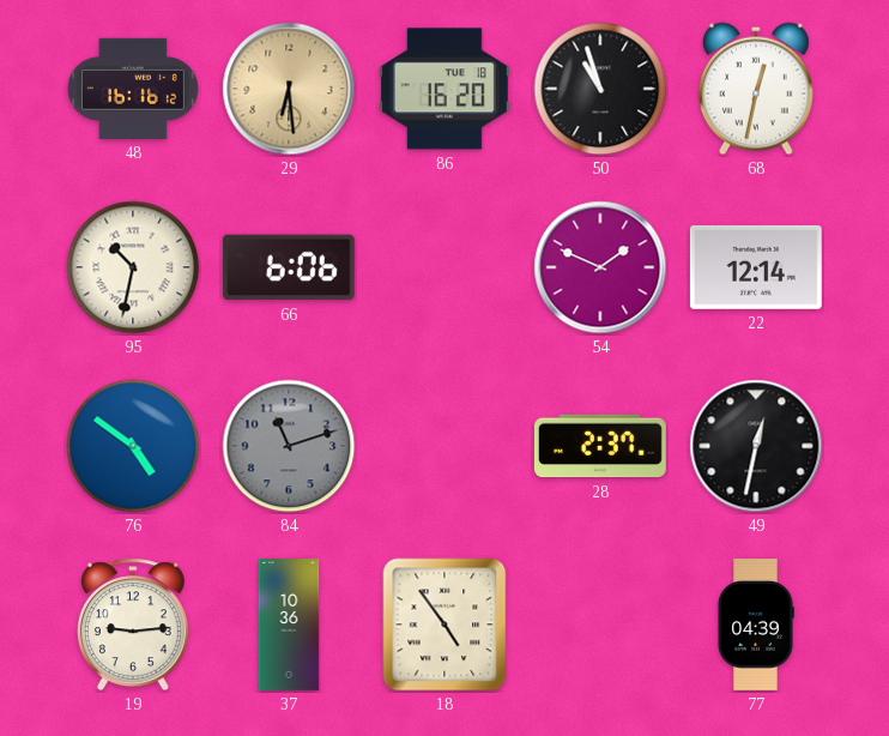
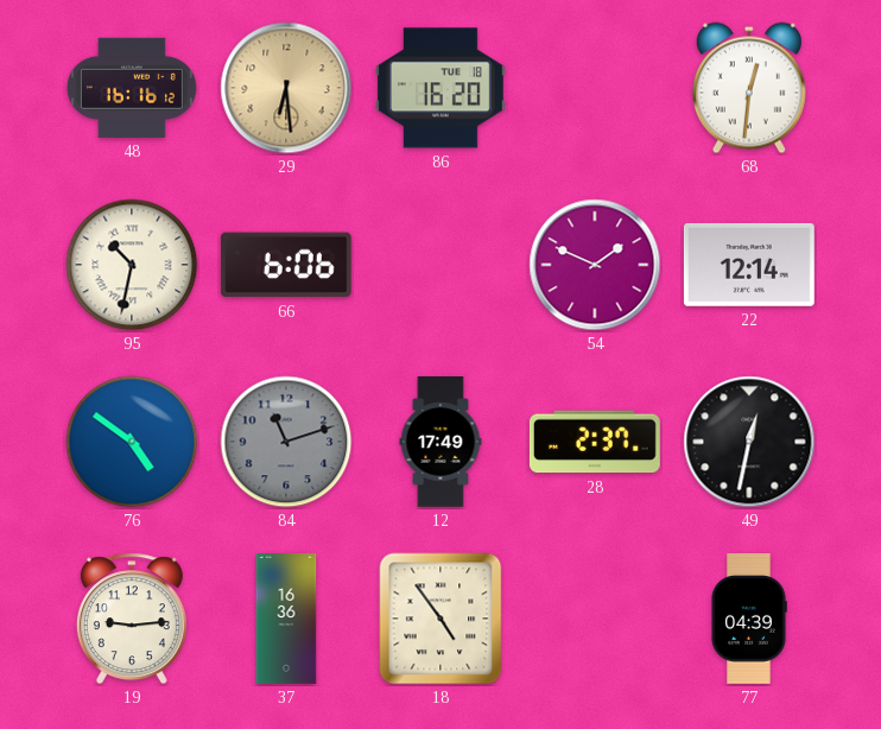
50: 10:57 -> none
68: 12:32 -> 12:31
12: none -> 17:49
37: 10:36 -> 16:36
